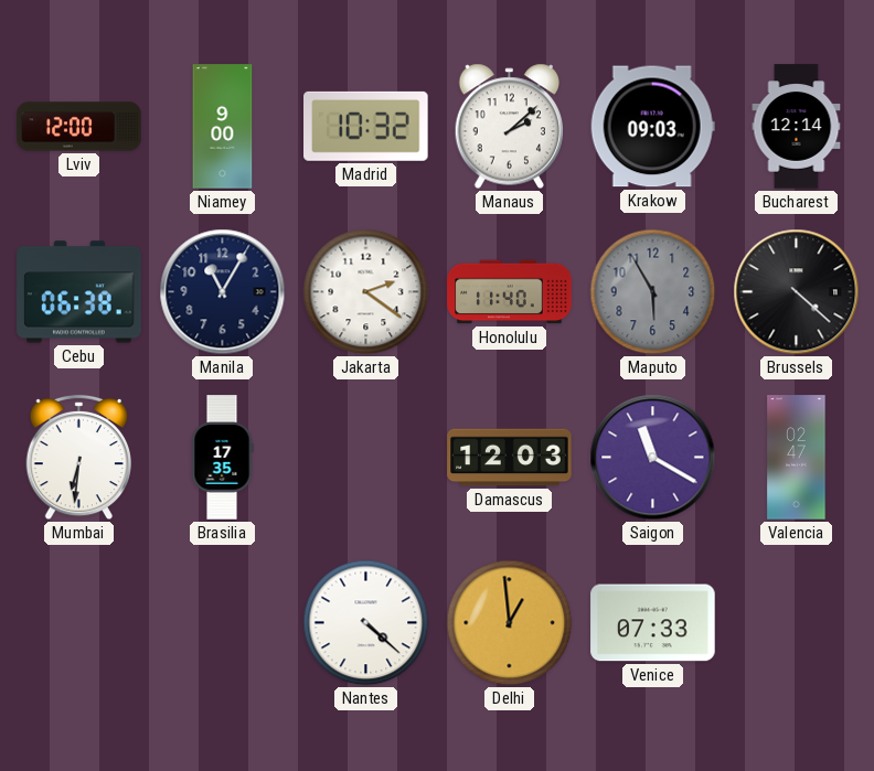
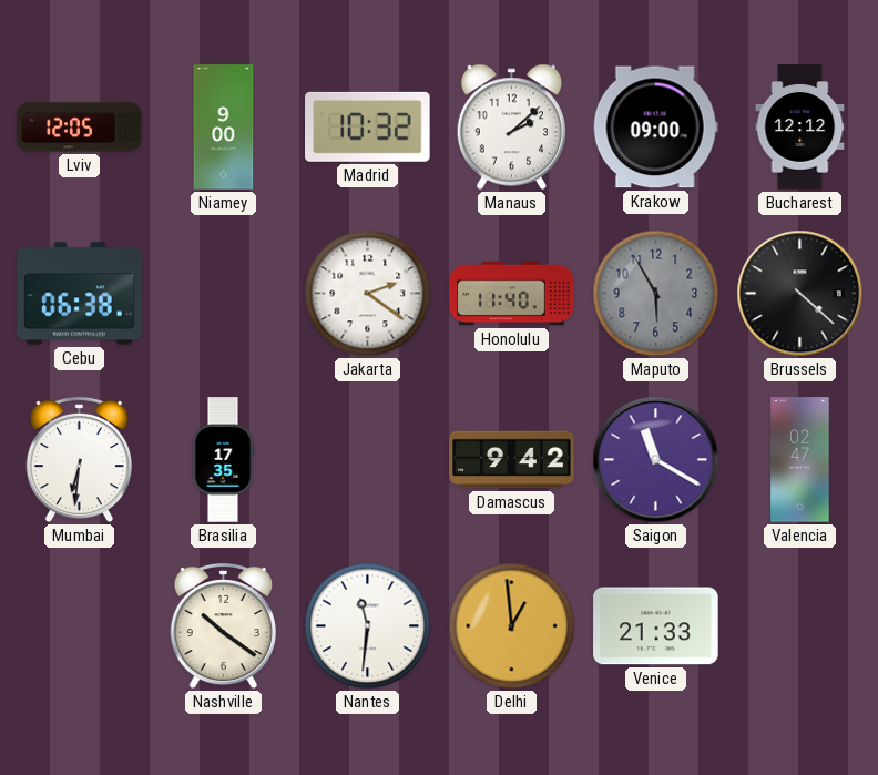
Lviv: 12:00 -> 12:05
Krakow: 09:03 -> 09:00
Bucharest: 12:14 -> 12:12
Manila: 11:05 -> none
Damascus: 12:03 -> 9:42
Nashville: none -> 10:21
Nantes: 4:22 -> 11:31
Venice: 07:33 -> 21:33
